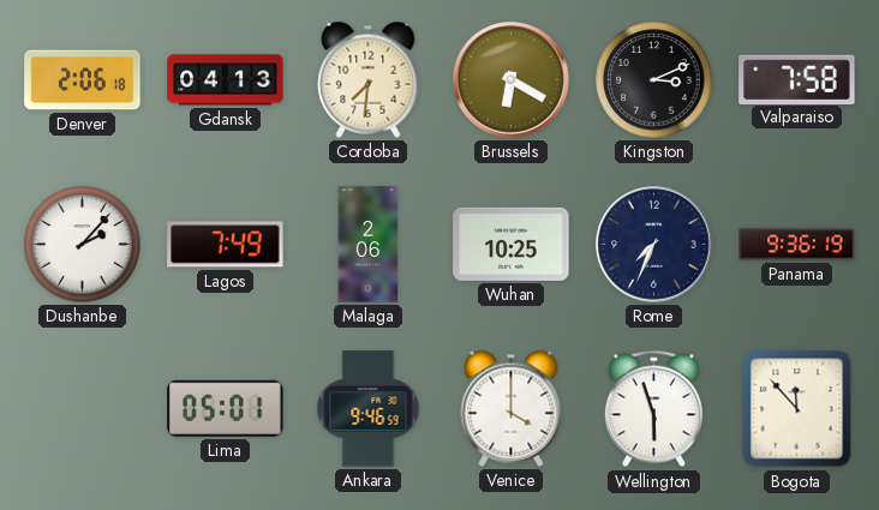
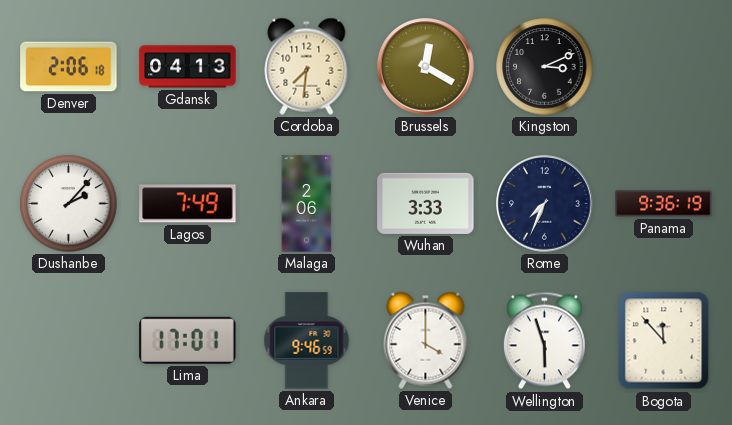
Brussels: 6:20 -> 12:20
Valparaiso: 7:58 -> none
Wuhan: 10:25 -> 3:33
Lima: 05:01 -> 17:01
